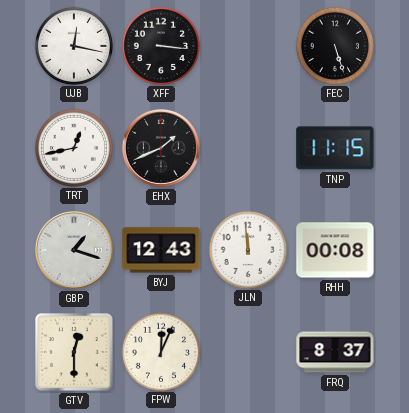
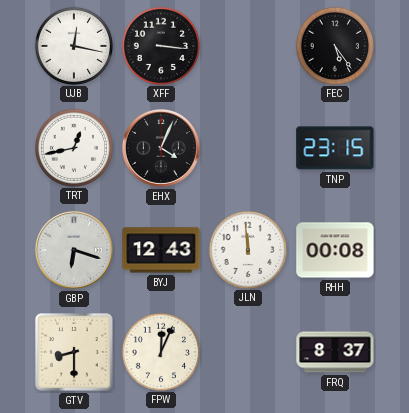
FEC: 5:27 -> 5:24
EHX: 1:41 -> 4:04
TNP: 11:15 -> 23:15
GBP: 1:18 -> 6:18
GTV: 12:30 -> 8:30
